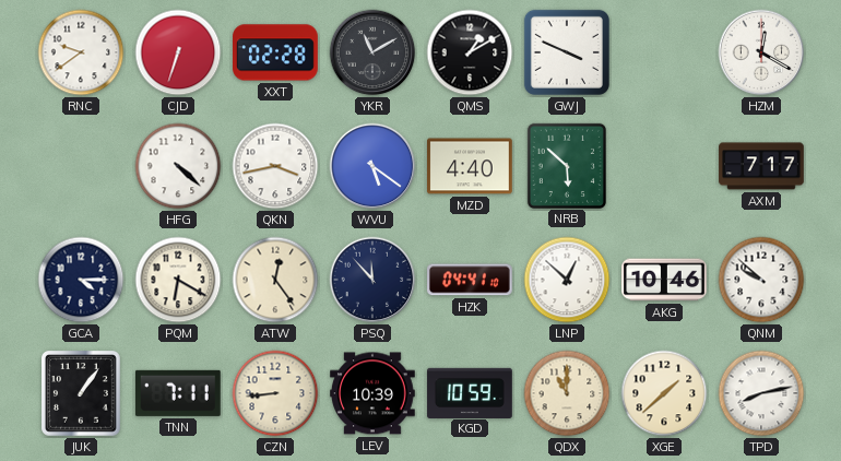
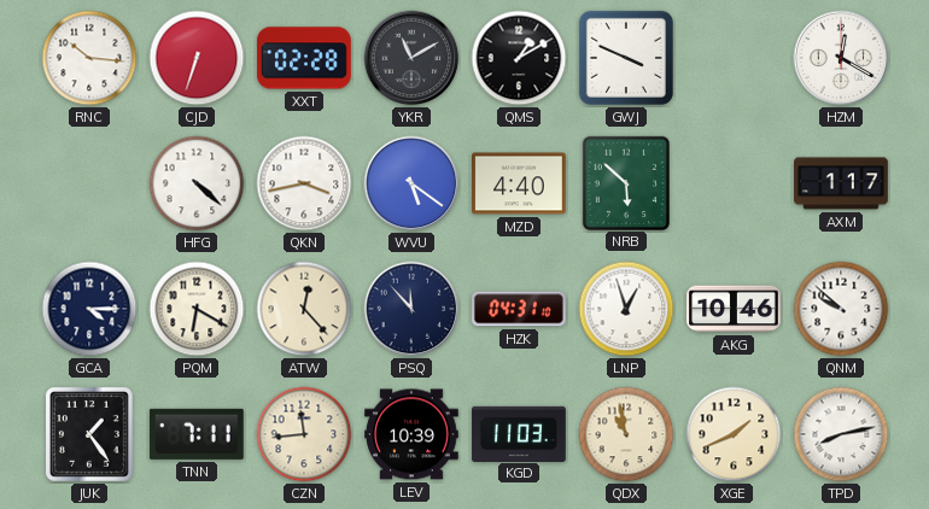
RNC: 9:39 -> 10:16
AXM: 7:17 -> 1:17
ATW: 12:24 -> 12:23
HZK: 04:41 -> 04:31
LNP: 12:52 -> 12:57
JUK: 1:06 -> 1:24
CZN: 8:44 -> 11:44
KGD: 10:59 -> 11:03
QDX: 11:00 -> 10:58
XGE: 1:38 -> 1:41
